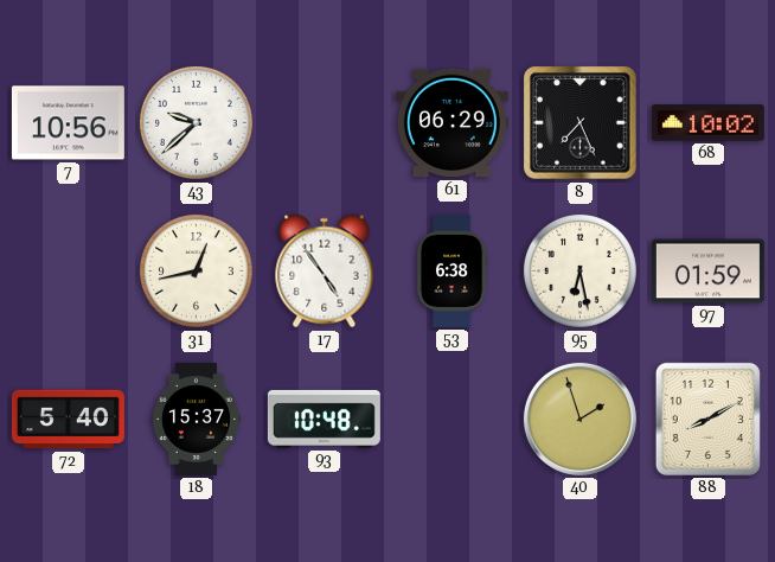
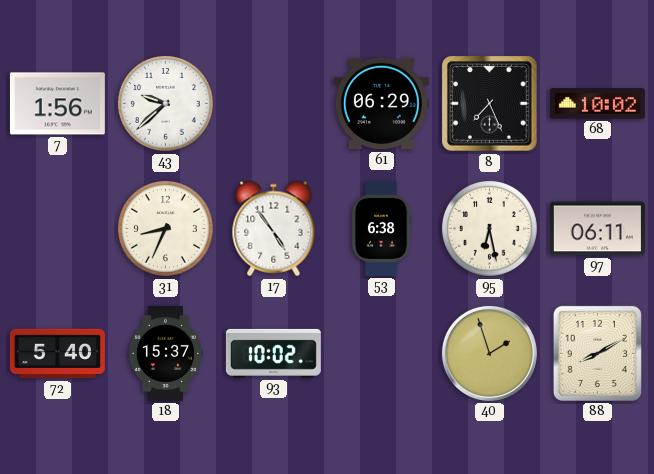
7: 10:56 -> 1:56
31: 12:43 -> 8:34
97: 01:59 -> 06:11
93: 10:48 -> 10:02
